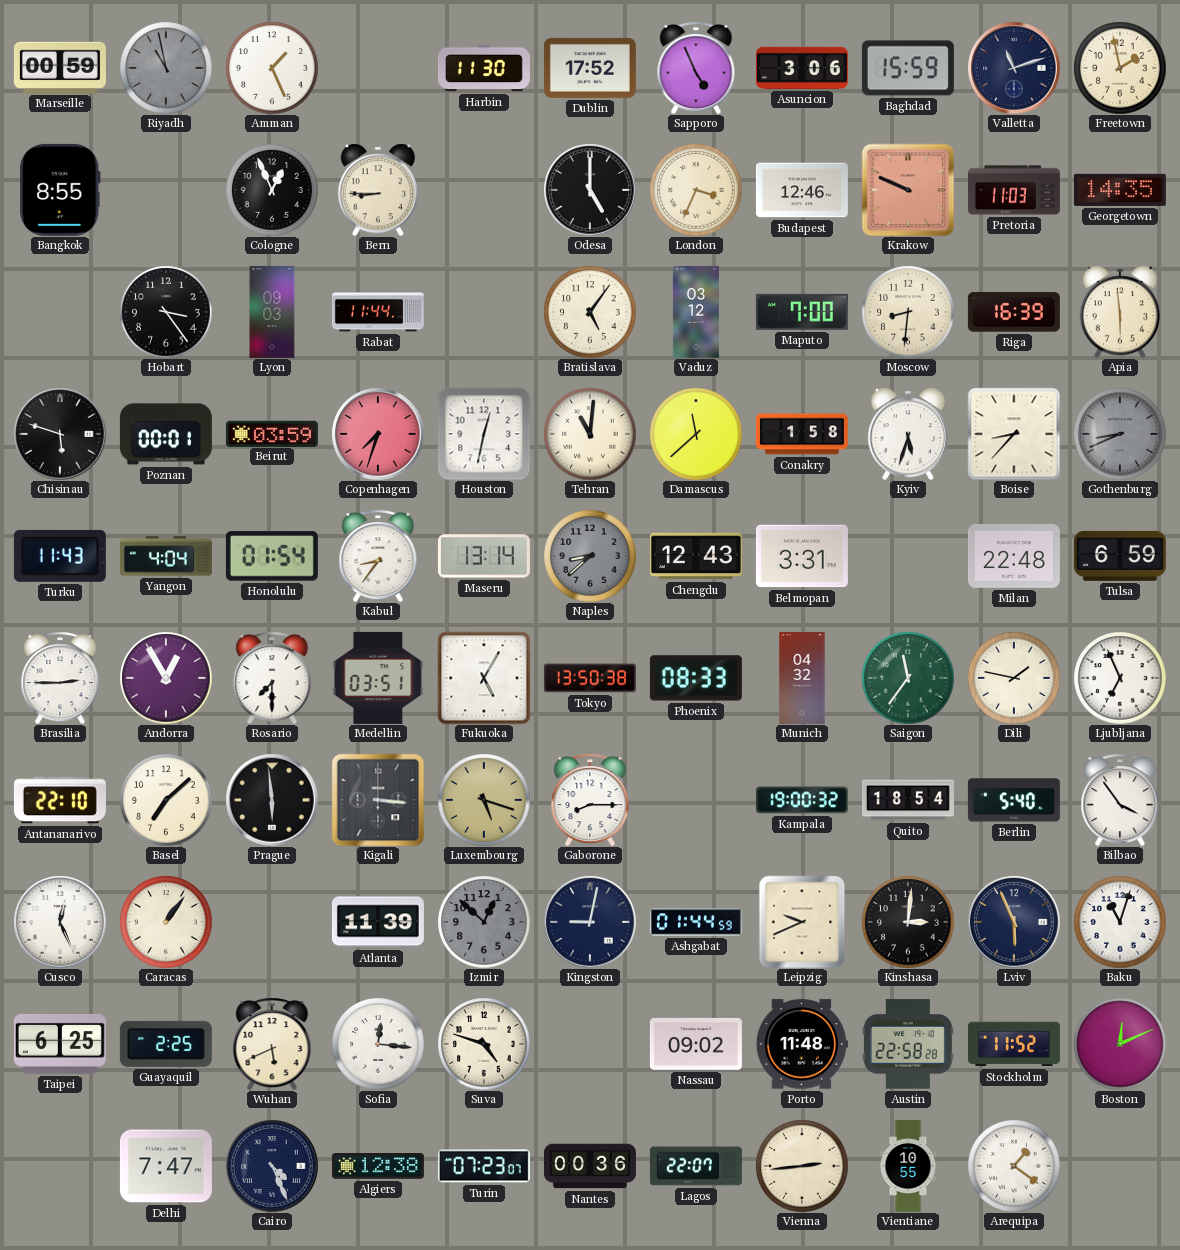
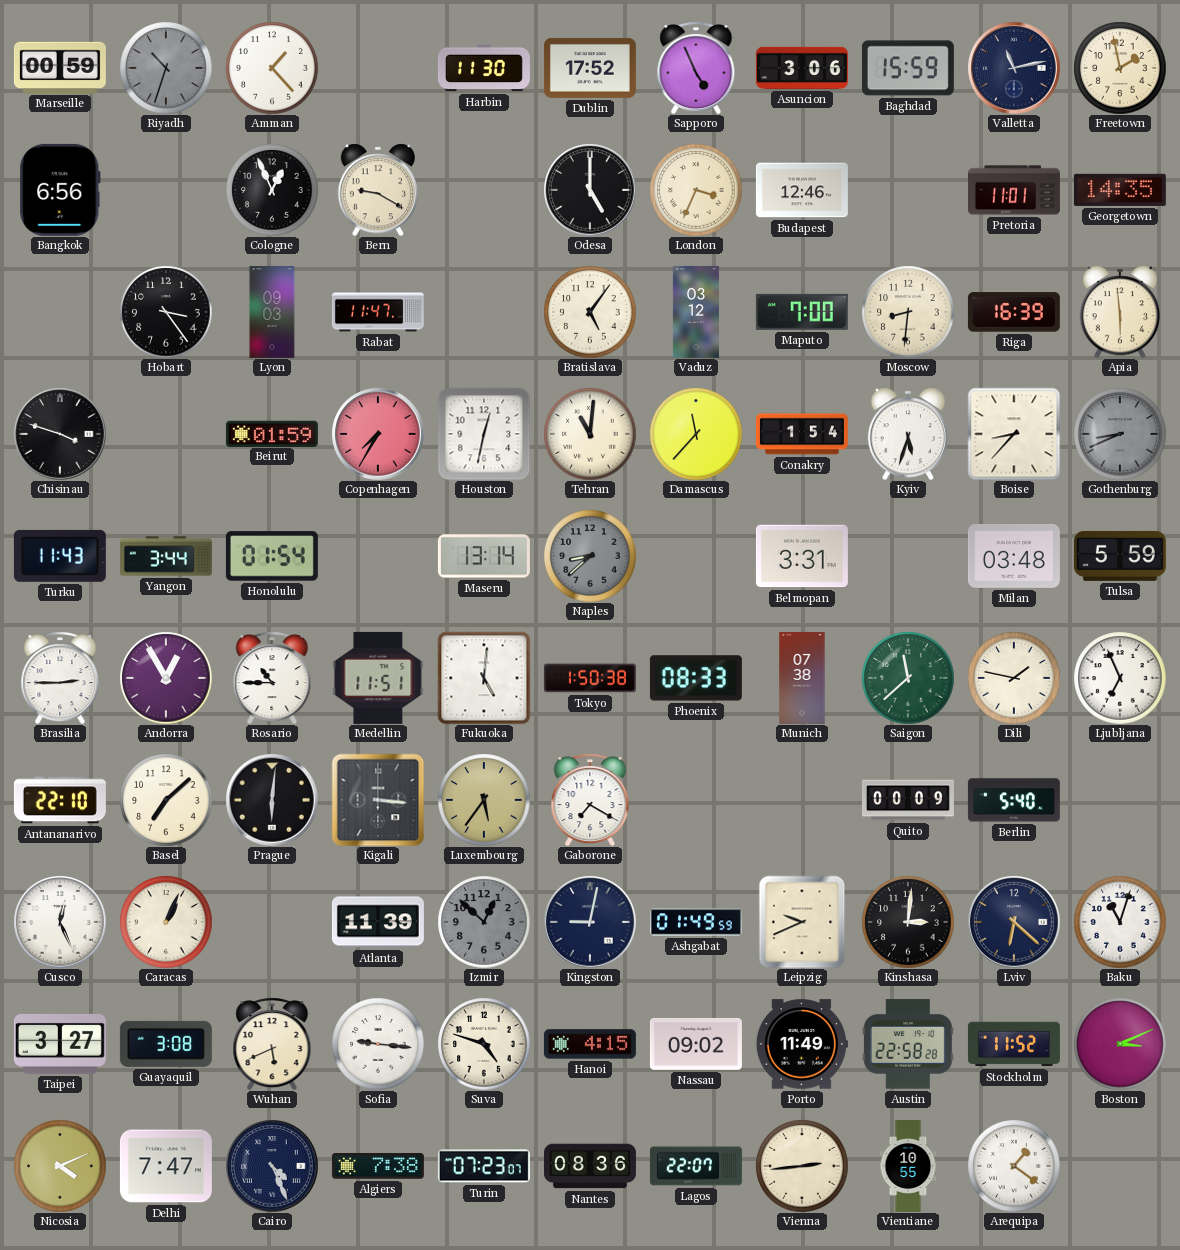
Riyadh: 10:58 -> 10:33
Amman: 1:26 -> 1:23
Valletta: 11:12 -> 11:13
Bangkok: 8:55 -> 6:56
Bern: 8:45 -> 9:20
Krakow: 9:49 -> none
Pretoria: 11:03 -> 11:01
Rabat: 11:44 -> 11:47
Chisinau: 5:48 -> 3:48
Poznan: 00:01 -> none
Beirut: 03:59 -> 01:59
Copenhagen: 7:33 -> 7:35
Damascus: 11:38 -> 11:37
Conakry: 1:58 -> 1:54
Yangon: 4:04 -> 3:44
Kabul: 8:36 -> none
Chengdu: 12:43 -> none
Milan: 22:48 -> 03:48
Tulsa: 6:59 -> 5:59
Rosario: 7:30 -> 10:45
Medellin: 03:51 -> 11:51
Fukuoka: 5:05 -> 5:01
Tokyo: 13:50 -> 1:50
Munich: 04:32 -> 07:38
Saigon: 11:36 -> 11:38
Prague: 5:59 -> 6:01
Luxembourg: 5:18 -> 5:36
Gaborone: 8:15 -> 7:20
Kampala: 19:00 -> none
Quito: 18:54 -> 00:09
Bilbao: 3:54 -> none
Caracas: 1:06 -> 1:04
Ashgabat: 01:44 -> 01:49
Lviv: 5:56 -> 6:22
Taipei: 6:25 -> 3:27
Guayaquil: 2:25 -> 3:08
Sofia: 12:16 -> 9:16
Hanoi: none -> 4:15
Porto: 11:48 -> 11:49
Boston: 12:11 -> 3:11
Nicosia: none -> 4:11
Algiers: 12:38 -> 7:38
Nantes: 00:36 -> 08:36
